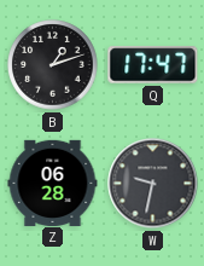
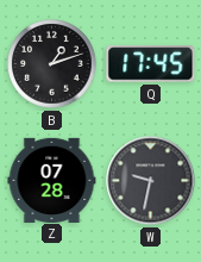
Q: 17:47 -> 17:45
Z: 06:28 -> 07:28
